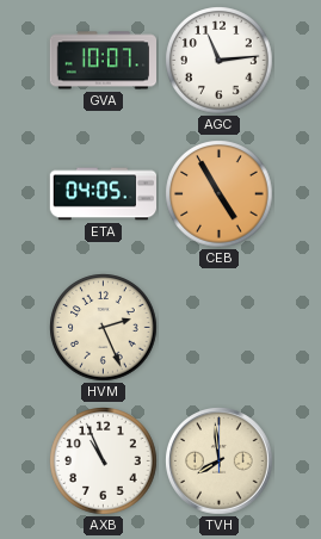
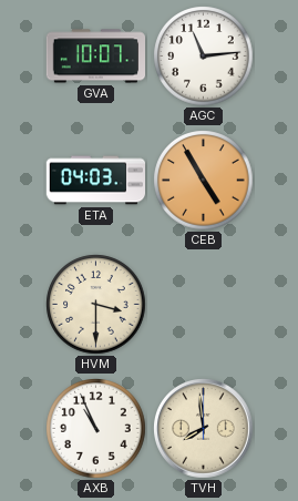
ETA: 04:05 -> 04:03
HVM: 2:26 -> 3:30
